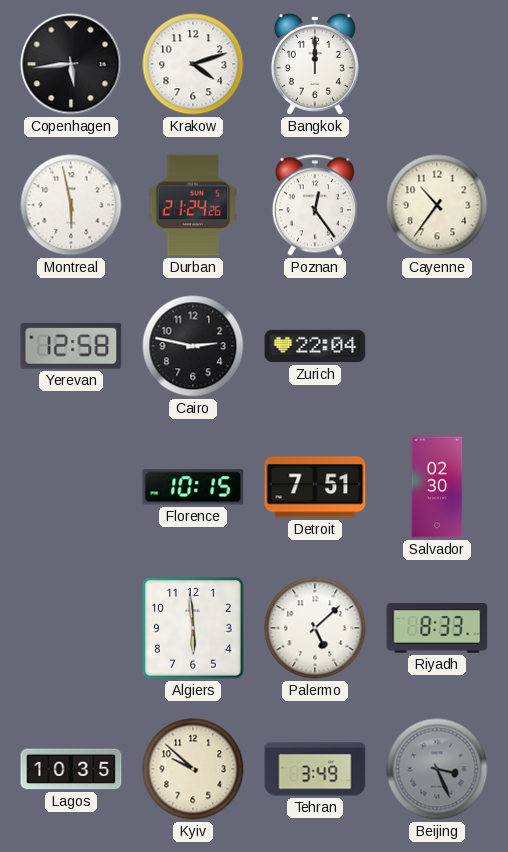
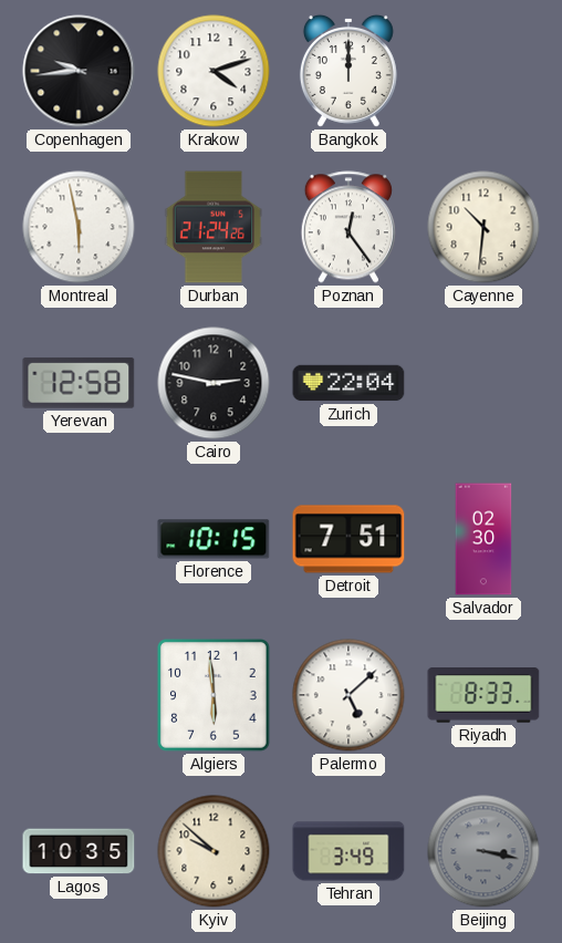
Copenhagen: 5:44 -> 9:44
Cayenne: 10:36 -> 10:31
Beijing: 3:26 -> 3:17
